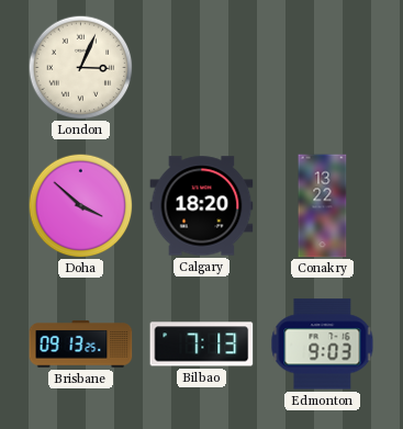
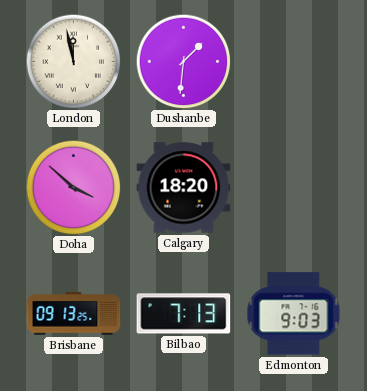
London: 3:04 -> 11:58
Dushanbe: none -> 1:31
Conakry: 13:22 -> none
